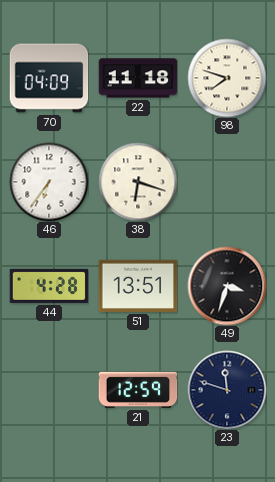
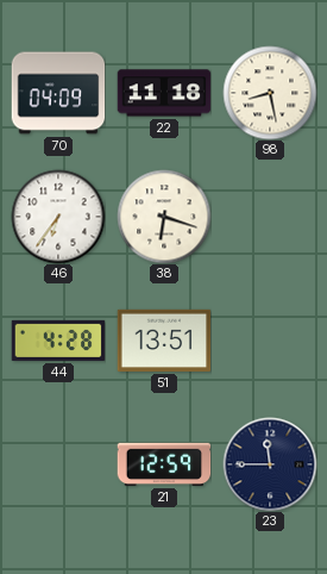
98: 7:48 -> 8:28
49: 3:33 -> none
23: 11:48 -> 11:45
